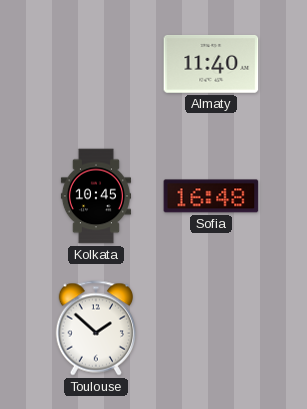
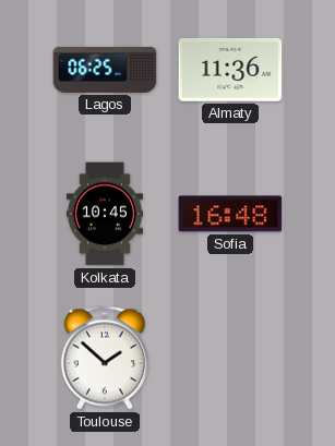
Lagos: none -> 06:25
Almaty: 11:40 -> 11:36
